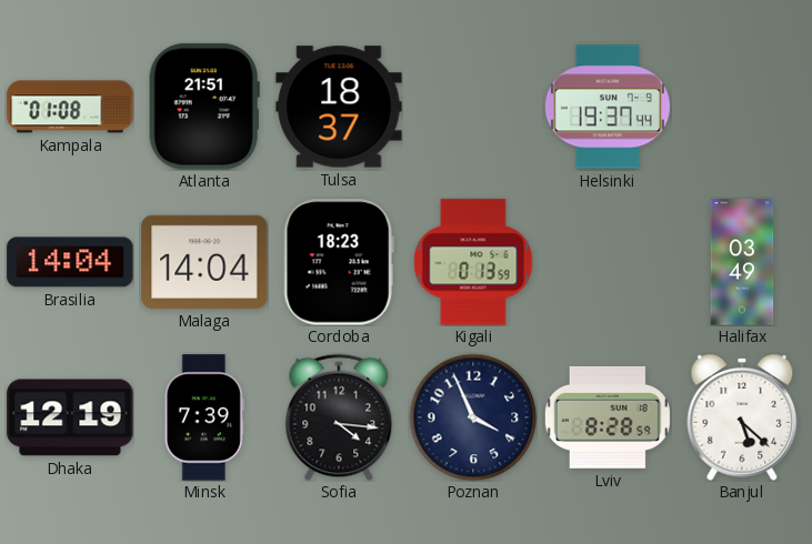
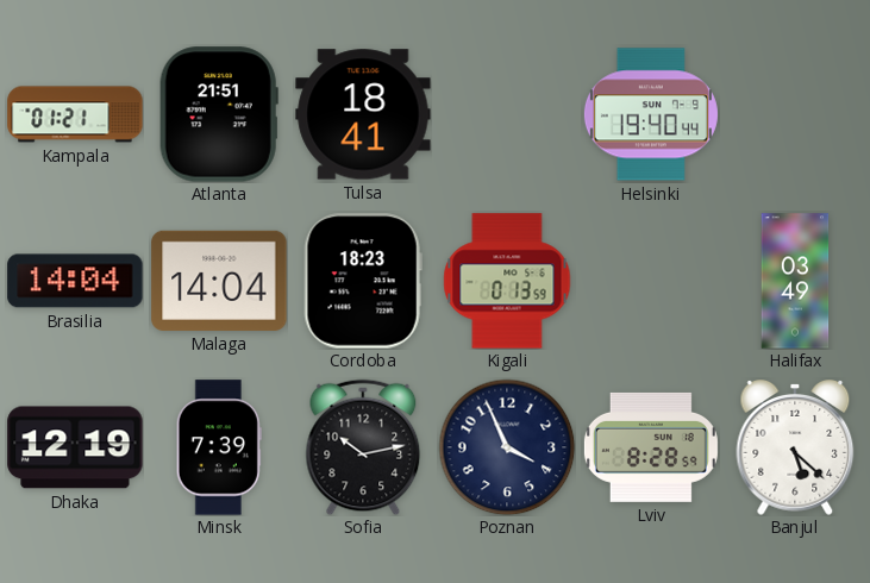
Kampala: 01:08 -> 01:21
Tulsa: 18:37 -> 18:41
Helsinki: 19:37 -> 19:40
Sofia: 4:16 -> 10:13
